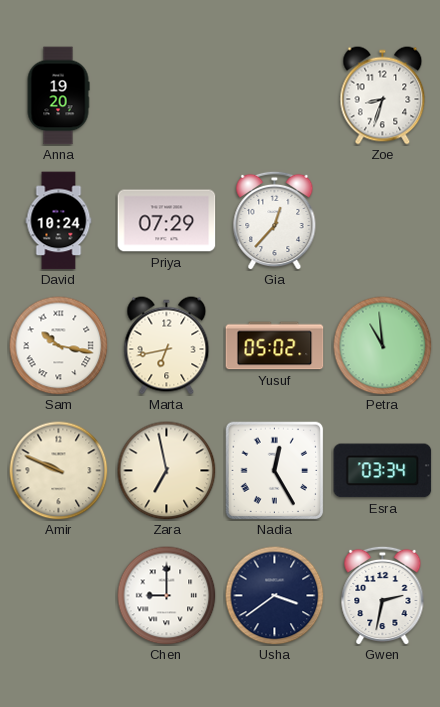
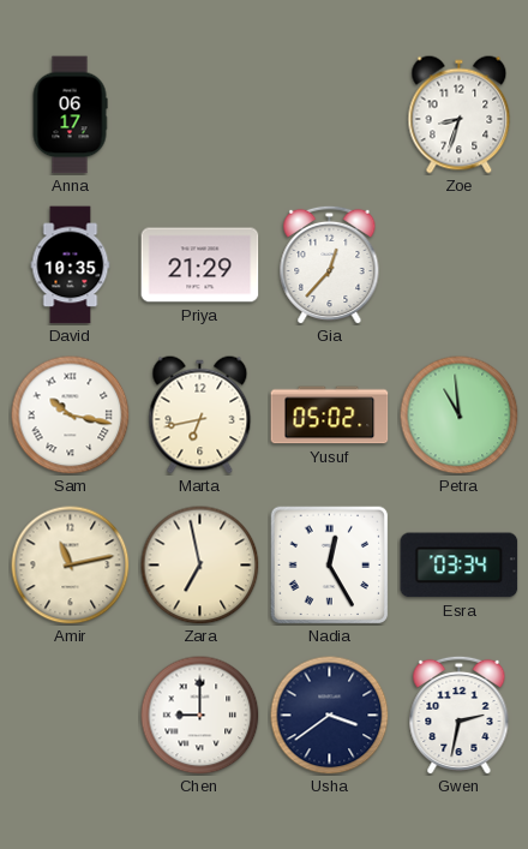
Anna: 19:20 -> 06:17
David: 10:24 -> 10:35
Priya: 07:29 -> 21:29
Amir: 9:49 -> 11:13
